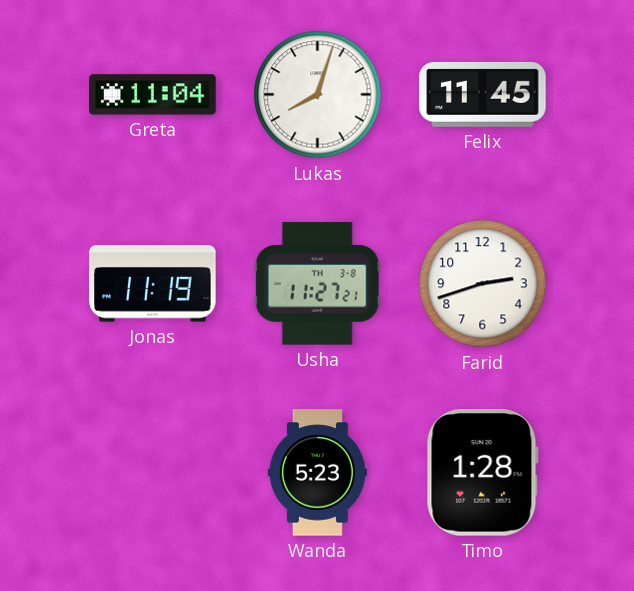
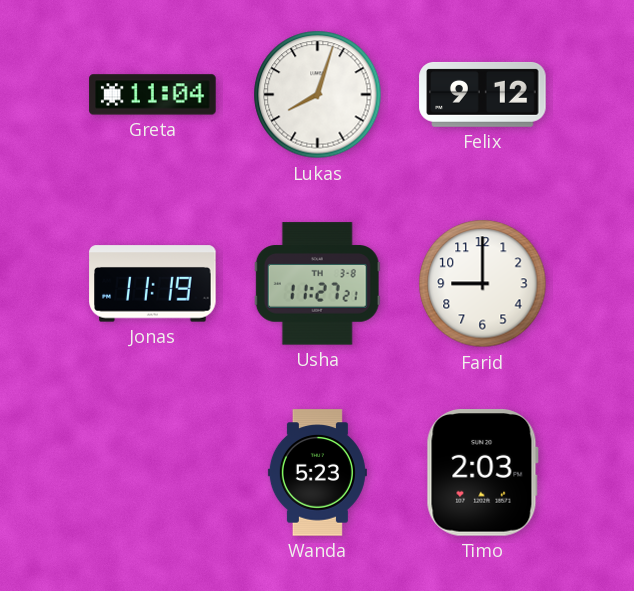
Felix: 11:45 -> 9:12
Farid: 2:42 -> 9:00
Timo: 1:28 -> 2:03
